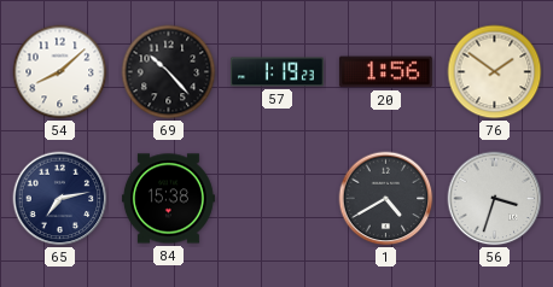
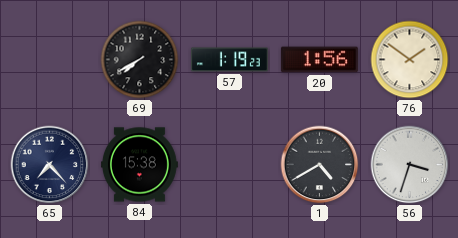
54: 8:08 -> none
69: 10:23 -> 7:40
65: 7:13 -> 7:23
